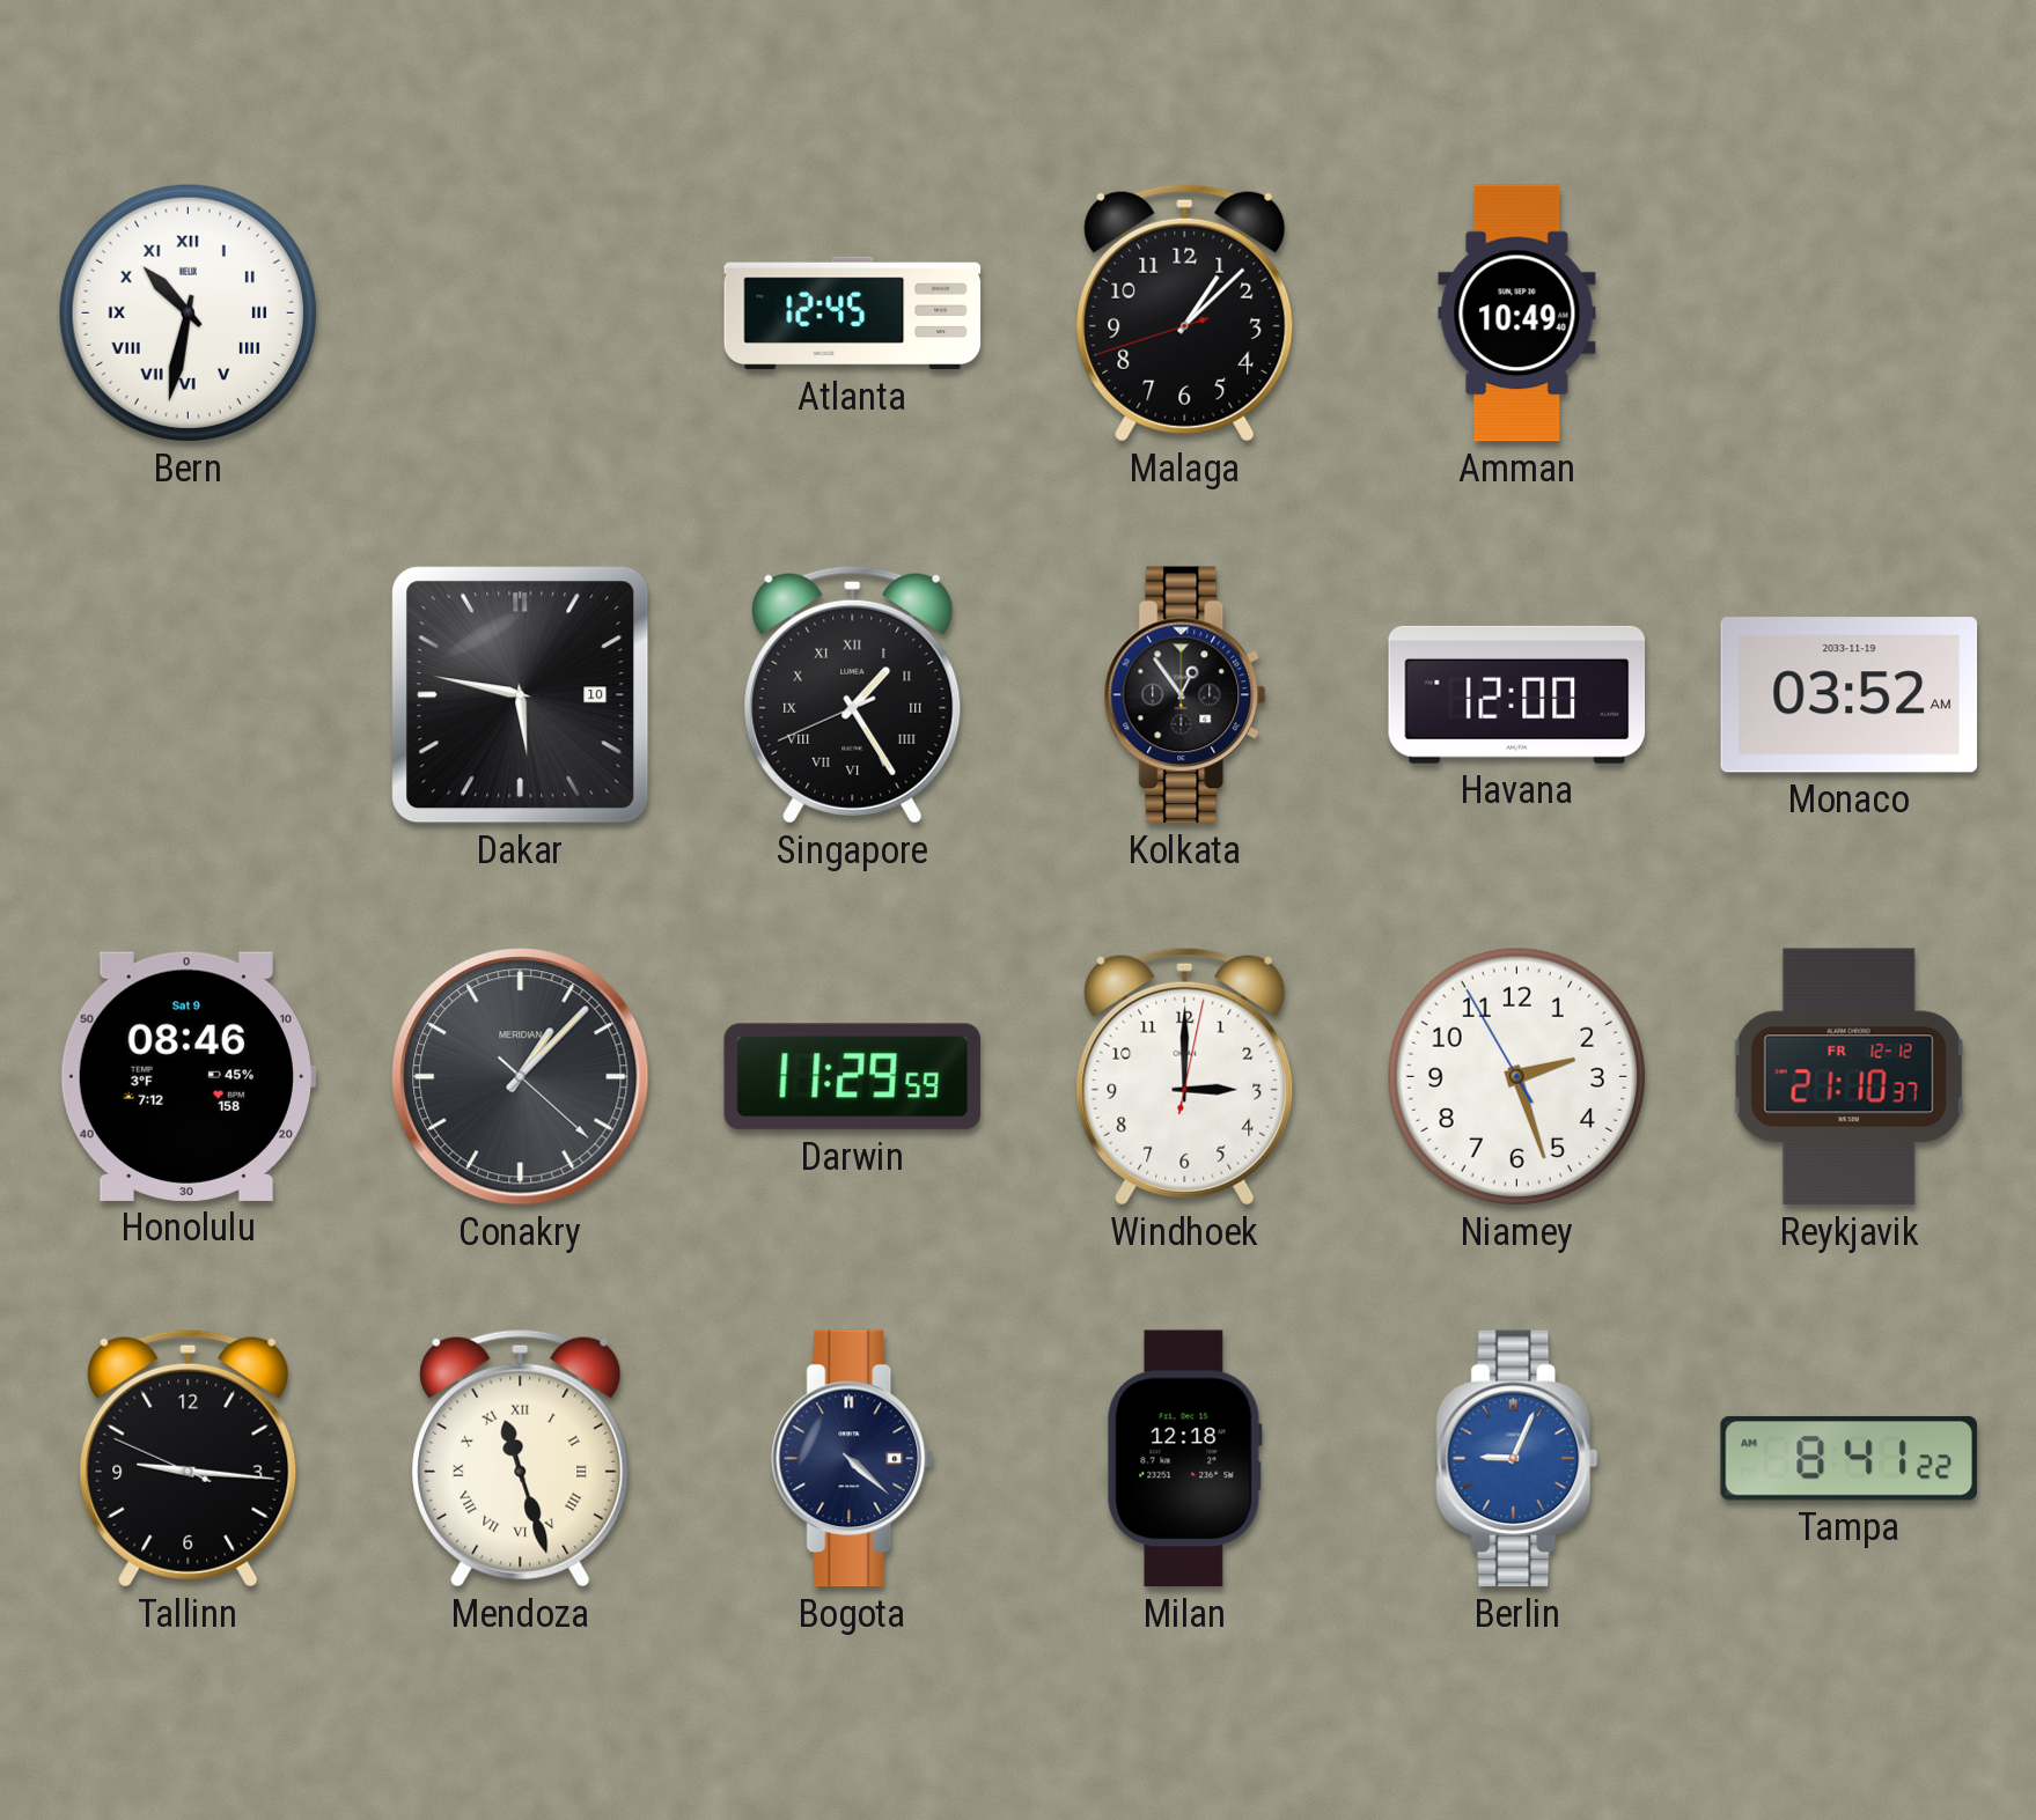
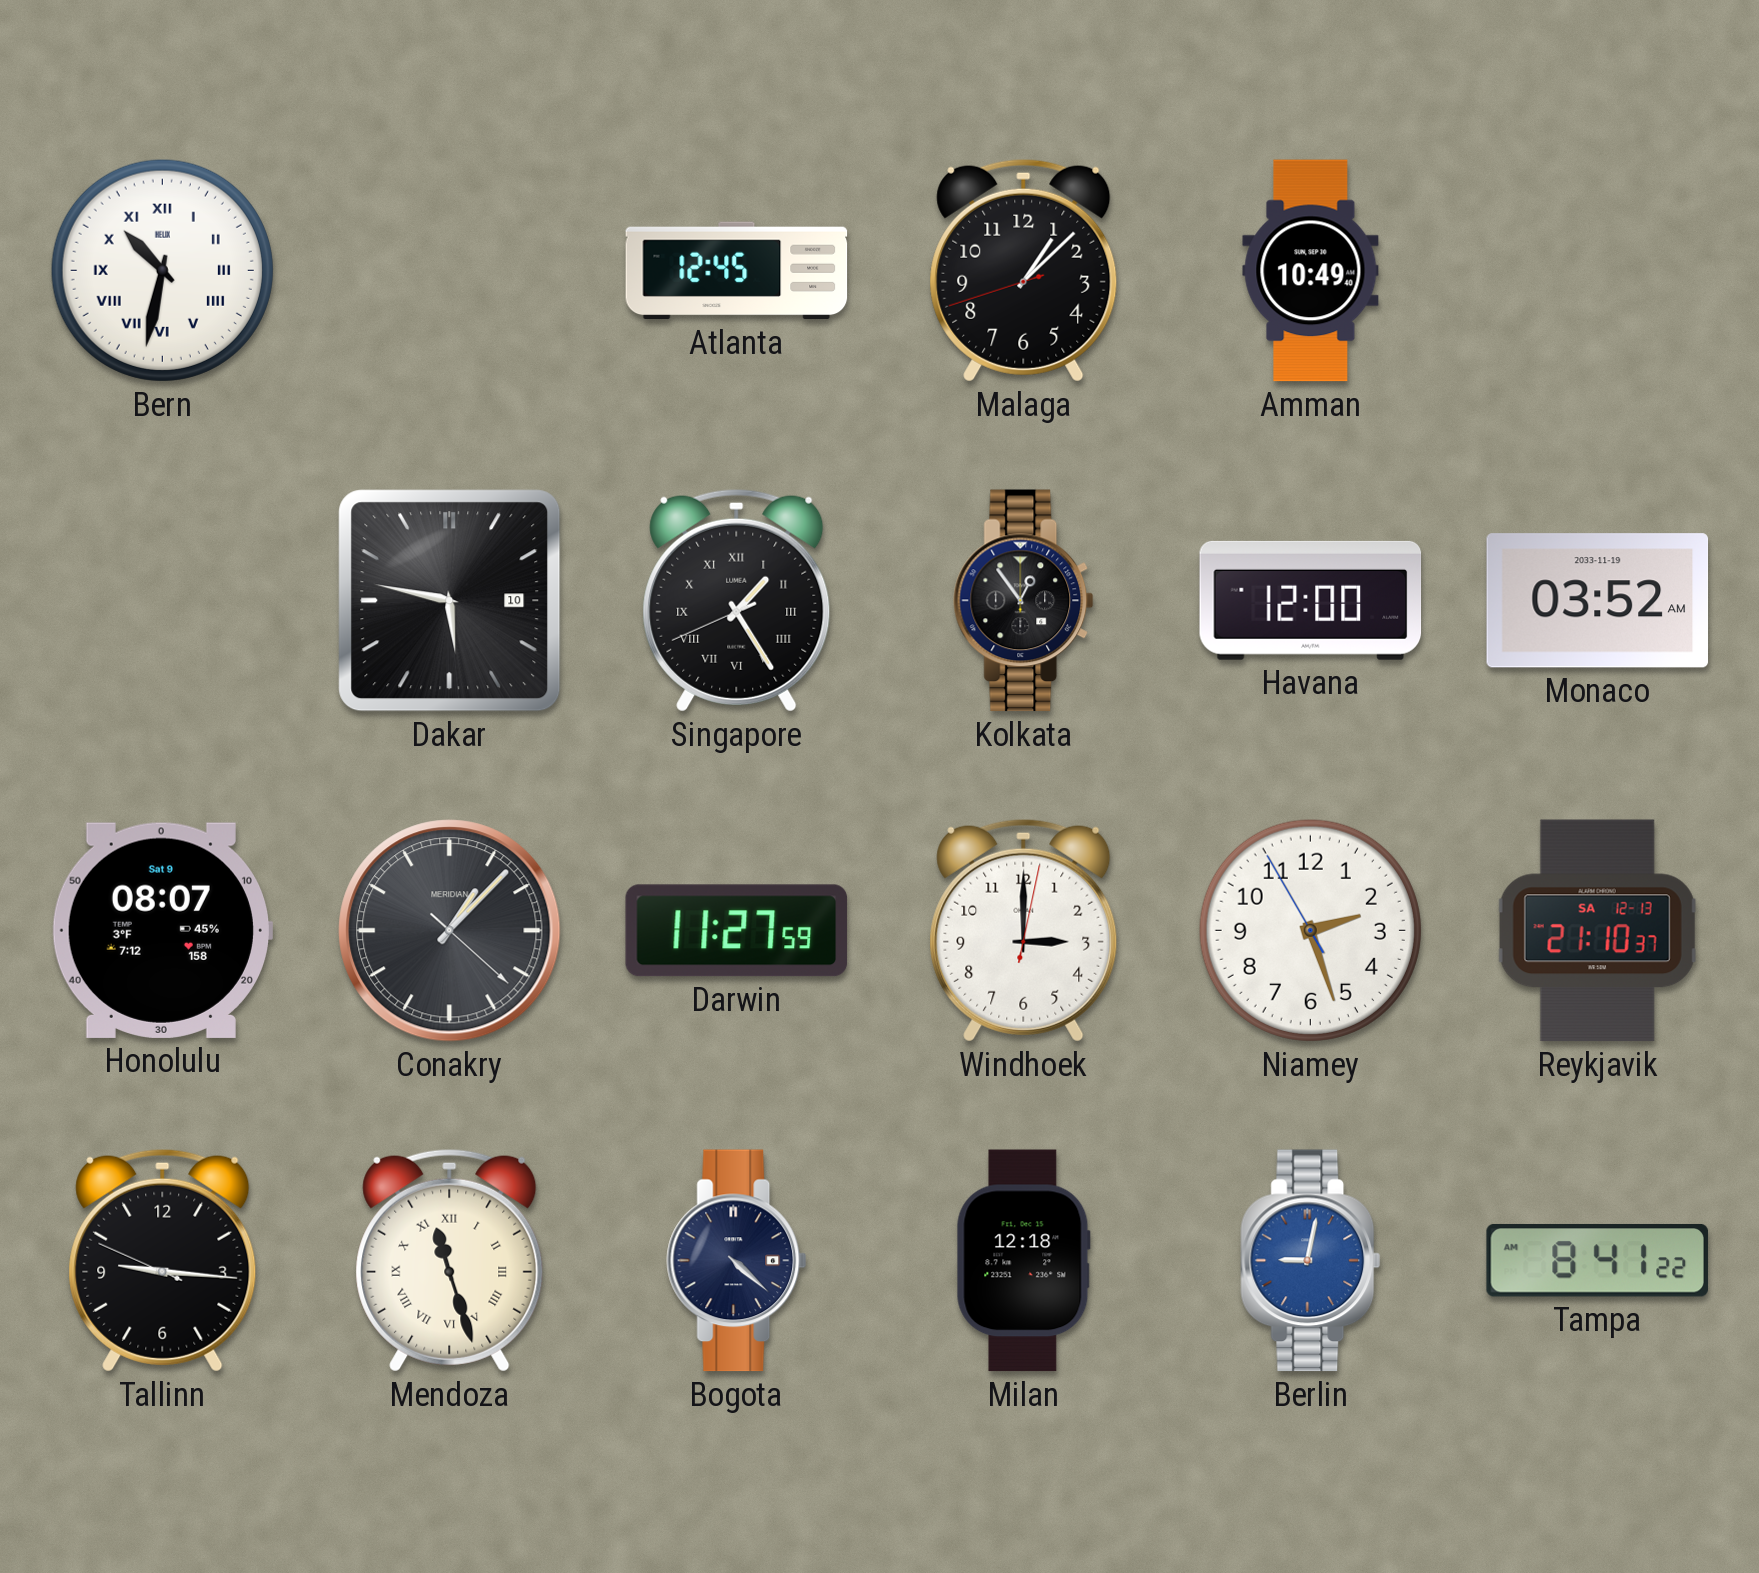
Honolulu: 08:46 -> 08:07
Darwin: 11:29 -> 11:27
Reykjavik date: FR 12-12 -> SA 12-13
Berlin: 9:04 -> 9:02
